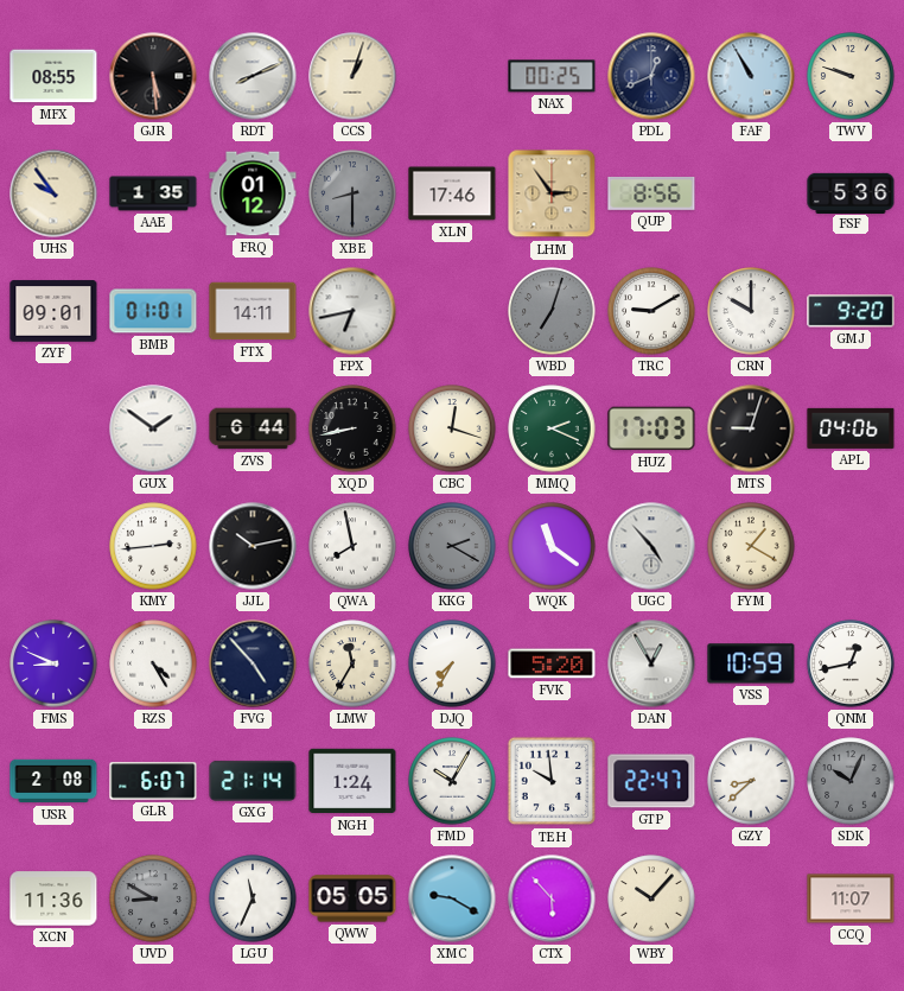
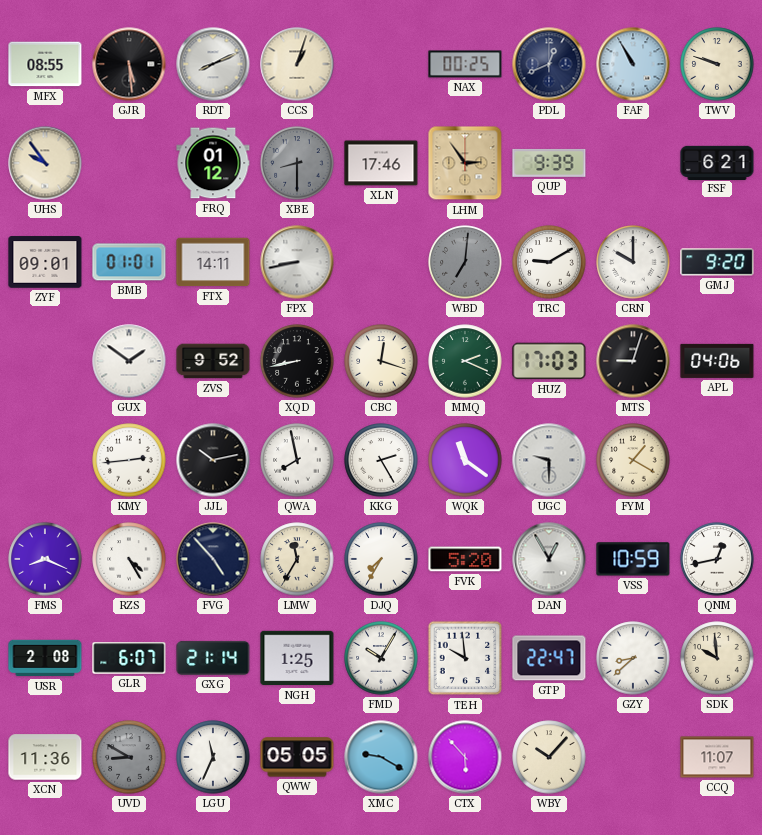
AAE: 1:35 -> none
QUP: 8:56 -> 9:39
FSF: 5:36 -> 6:21
FPX: 6:43 -> 8:43
WBD: 7:03 -> 7:01
ZVS: 6:44 -> 9:52
KKG: 2:20 -> 2:25
KKG dial: grey -> white
UGC: 4:53 -> 9:30
FMS: 8:49 -> 8:19
NGH: 1:24 -> 1:25
SDK: 10:04 -> 9:59
SDK dial: grey -> cream
